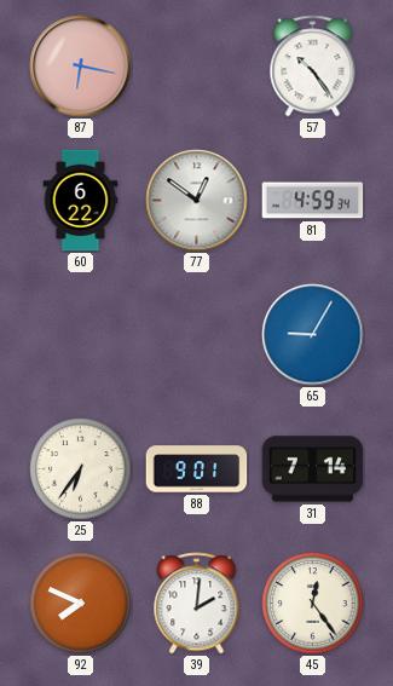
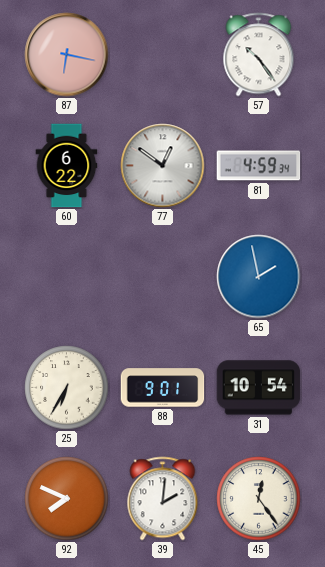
65: 9:05 -> 1:58
25: 6:36 -> 6:35
31: 7:14 -> 10:54
